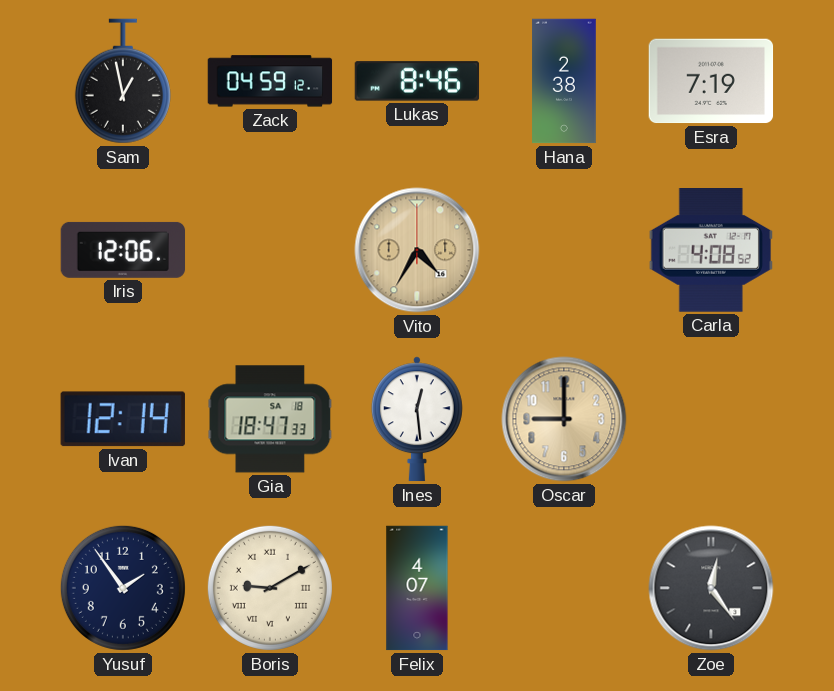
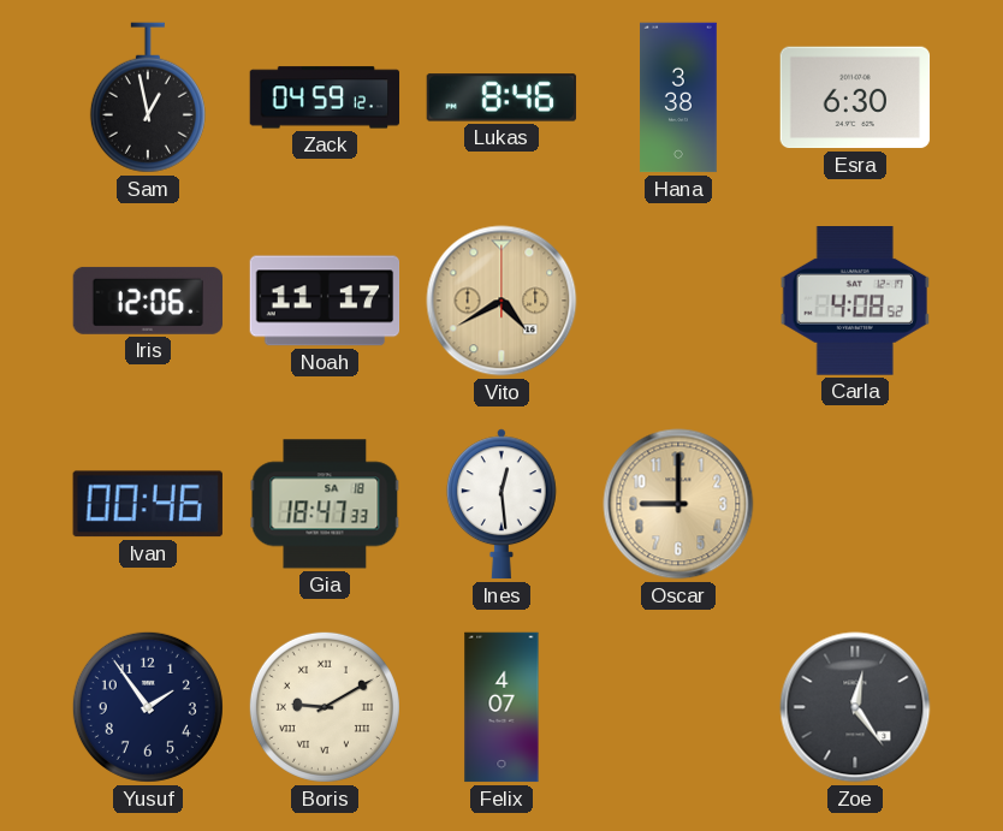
Hana: 2:38 -> 3:38
Esra: 7:19 -> 6:30
Noah: none -> 11:17
Vito: 4:35 -> 4:40
Ivan: 12:14 -> 00:46
